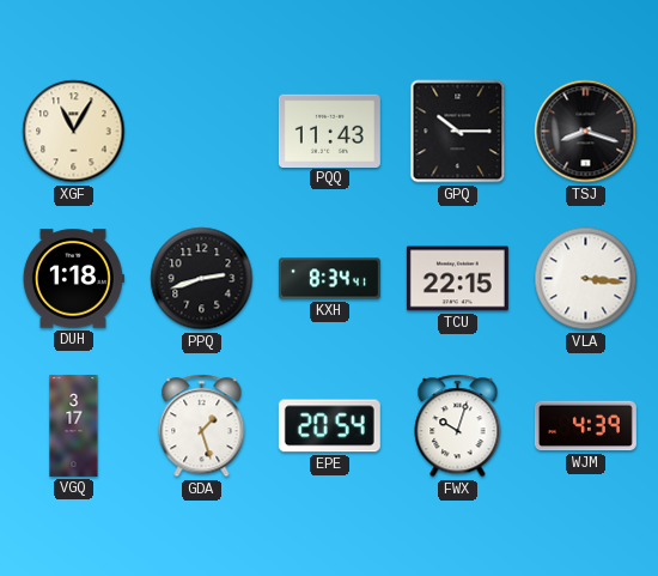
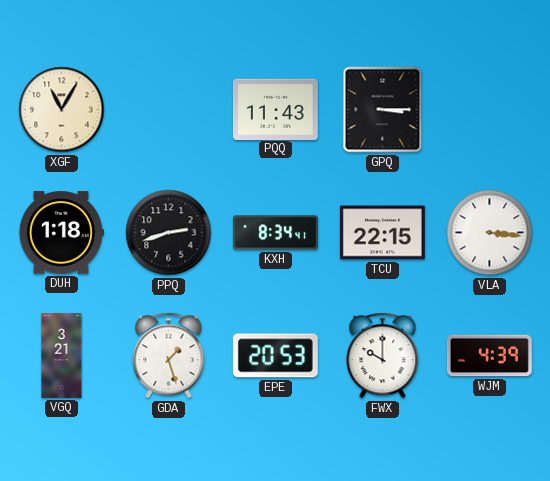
GPQ: 10:15 -> 3:15
TSJ: 8:18 -> none
VGQ: 3:17 -> 3:21
EPE: 20:54 -> 20:53
FWX: 10:03 -> 10:00
